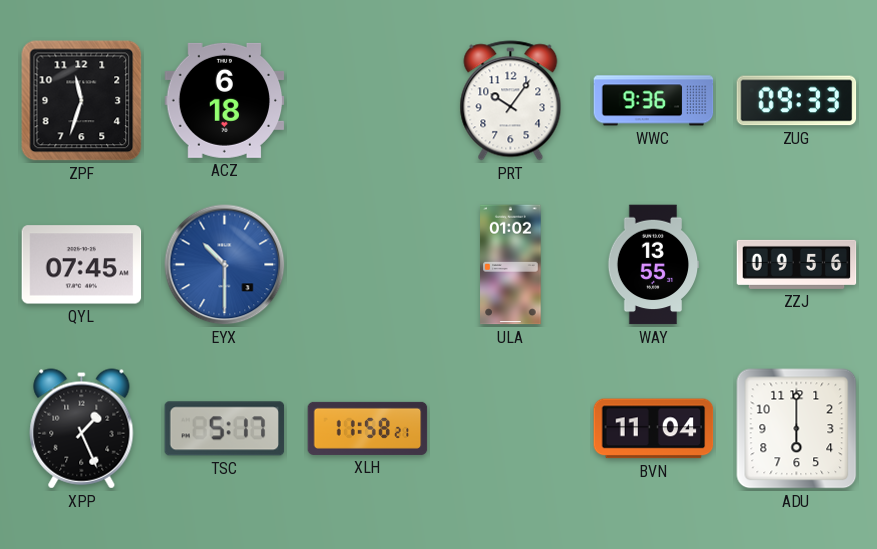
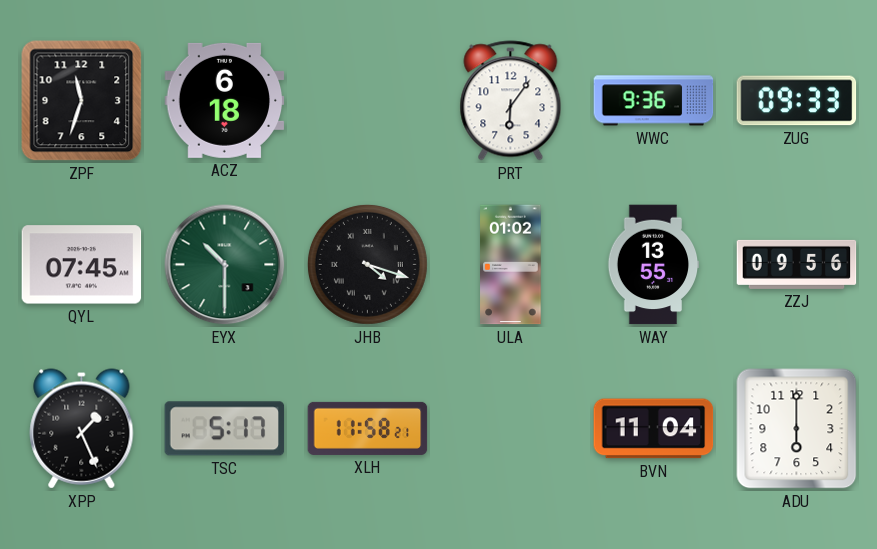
PRT: 10:06 -> 6:06
EYX dial: blue -> green
JHB: none -> 4:18
